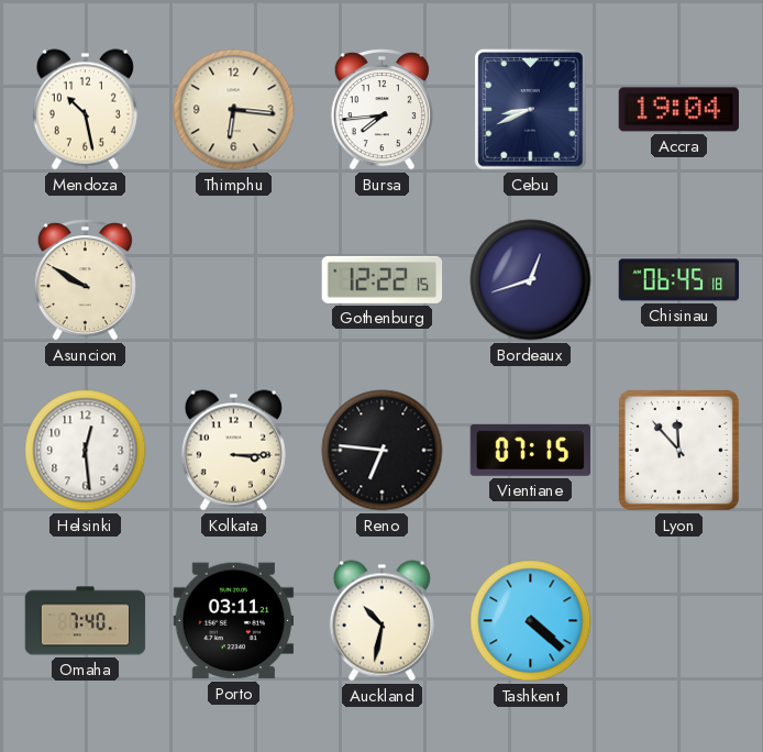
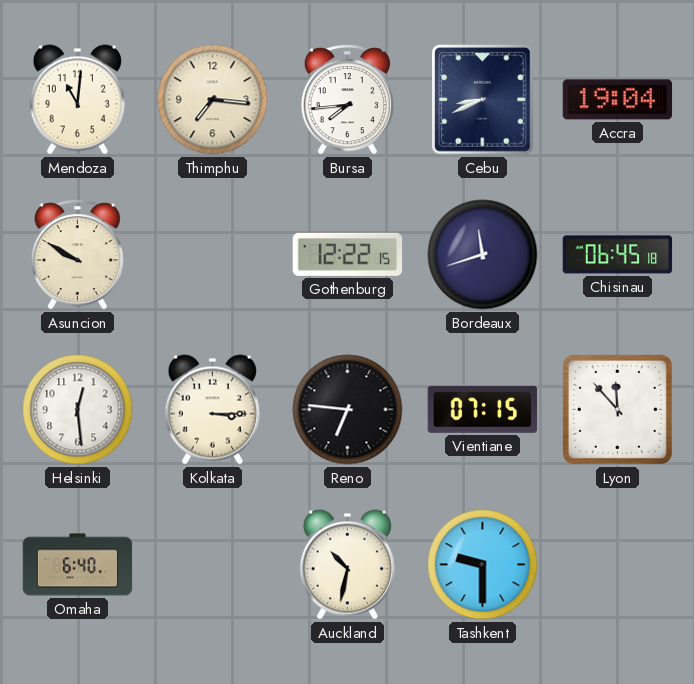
Mendoza: 10:28 -> 11:01
Thimphu: 6:16 -> 7:16
Bordeaux: 12:42 -> 11:42
Omaha: 7:40 -> 6:40
Porto: 03:11 -> none
Tashkent: 4:22 -> 9:30
